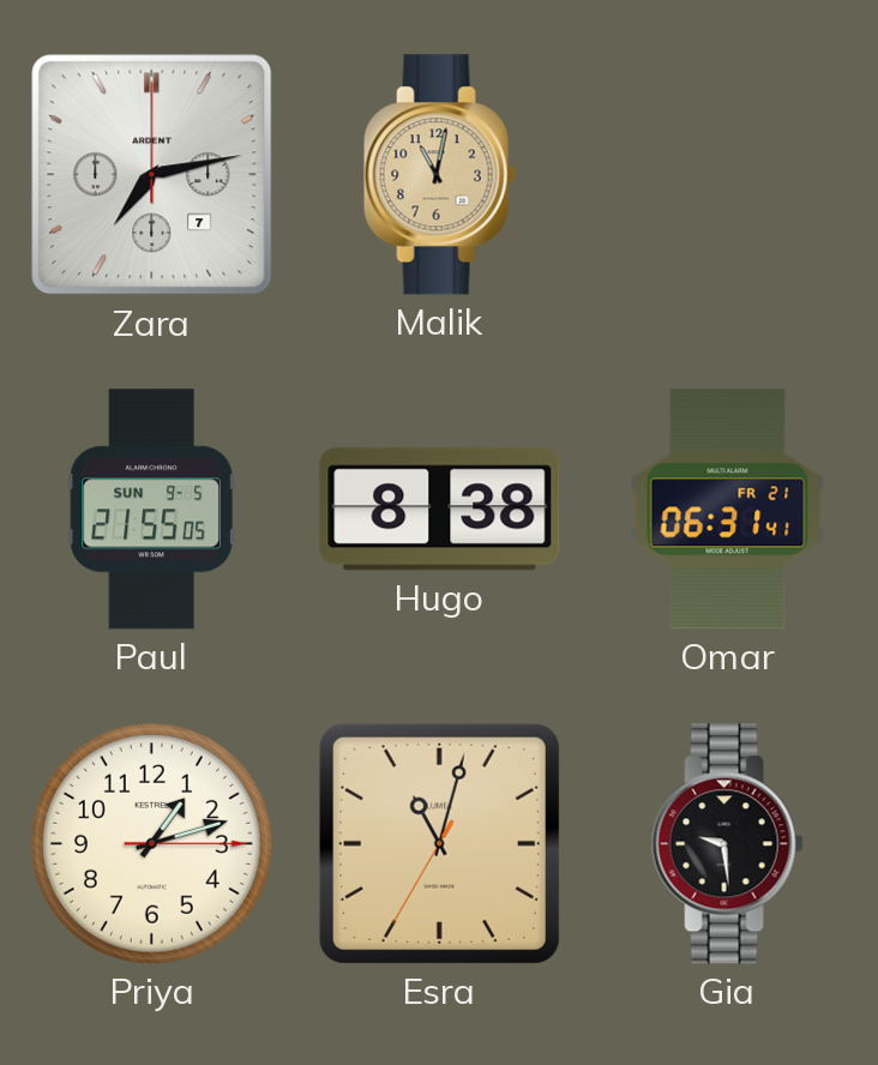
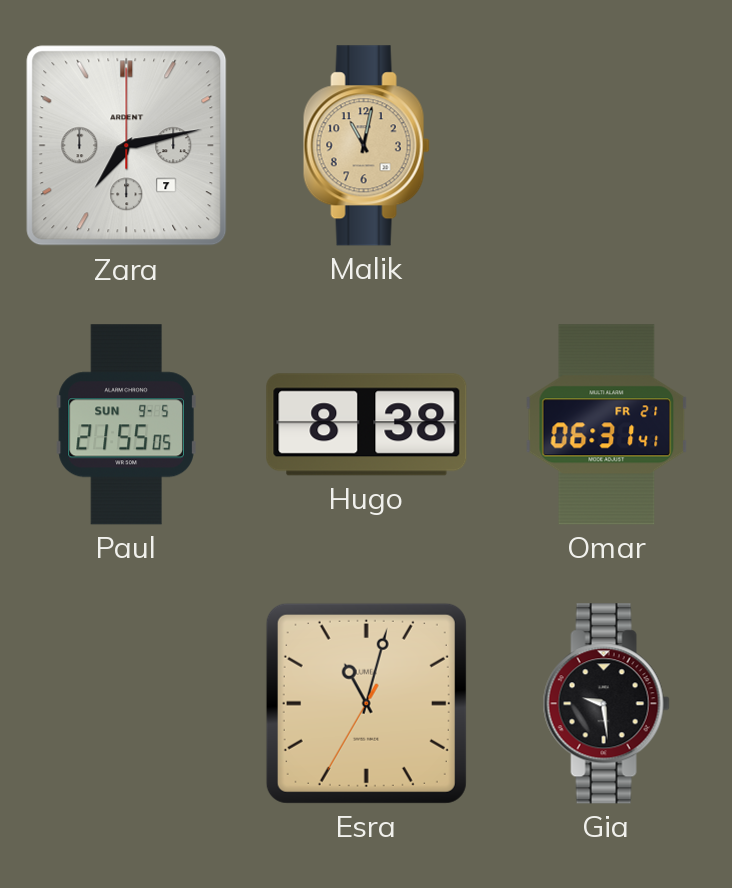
Priya: 1:12 -> none
